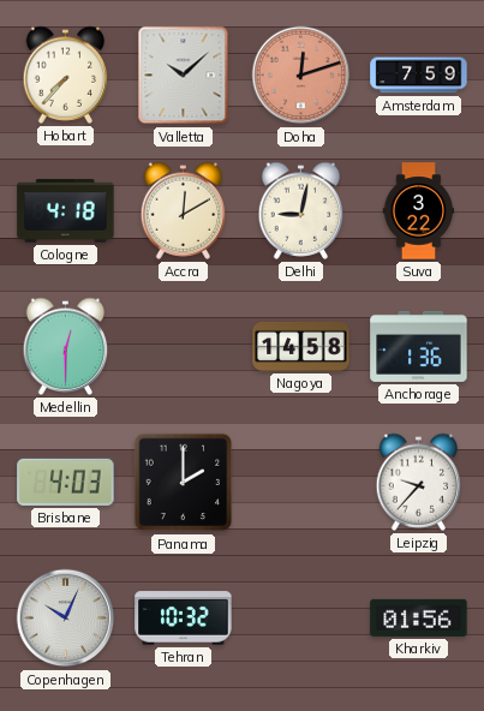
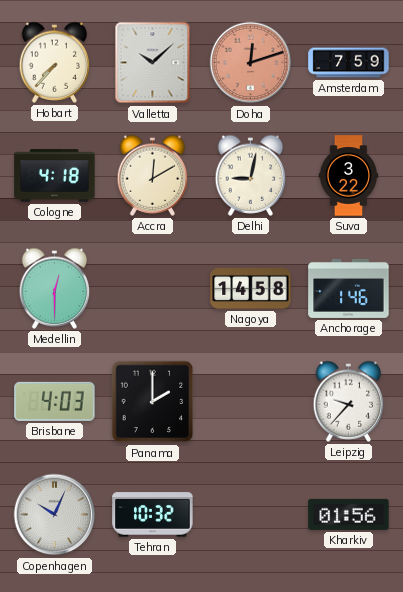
Anchorage: 1:36 -> 1:46
